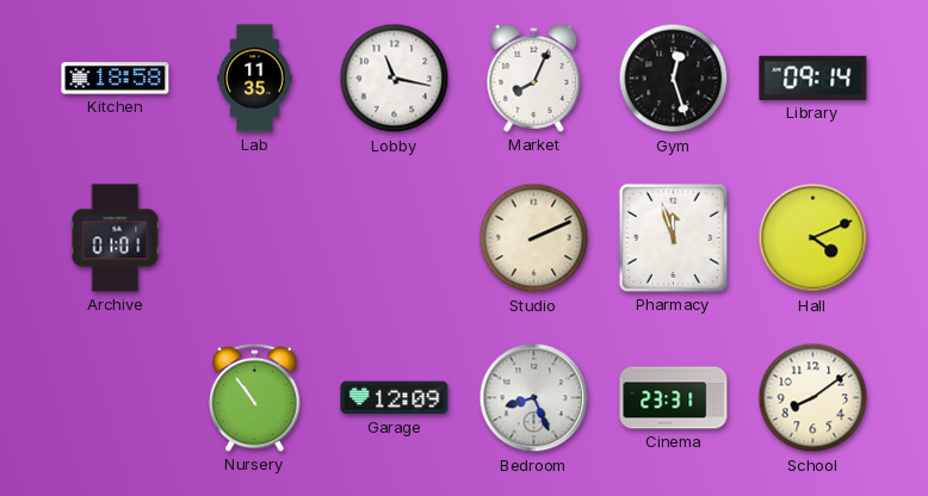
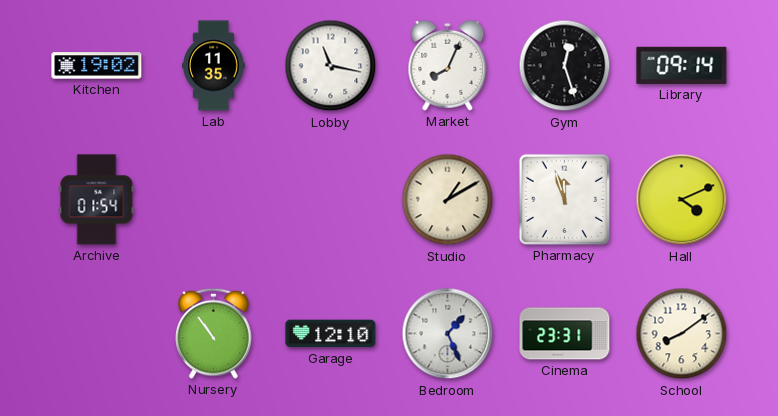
Kitchen: 18:58 -> 19:02
Archive: 01:01 -> 01:54
Studio: 2:11 -> 1:10
Garage: 12:09 -> 12:10
Bedroom: 8:26 -> 1:26
